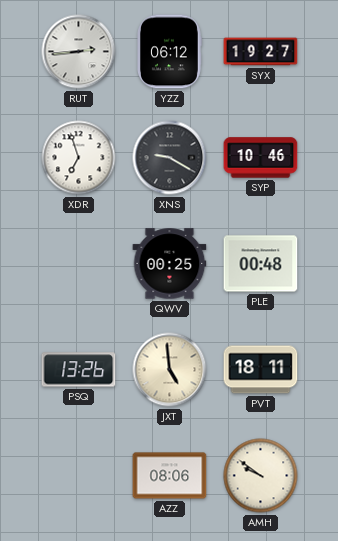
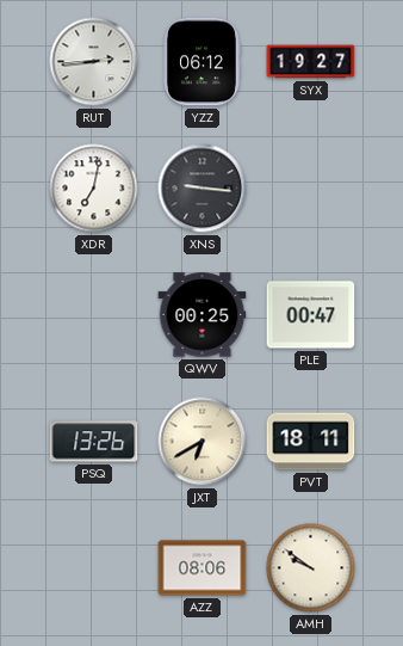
XDR: 6:57 -> 7:02
XNS: 9:20 -> 9:16
SYP: 10:46 -> none
PLE: 00:48 -> 00:47
JXT: 4:59 -> 6:40
